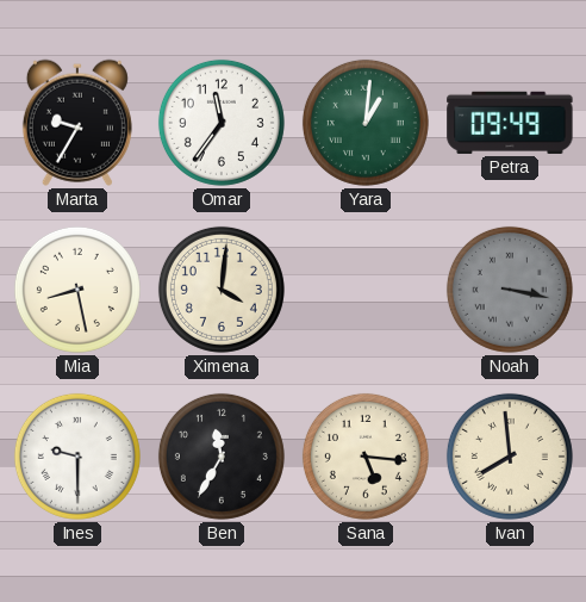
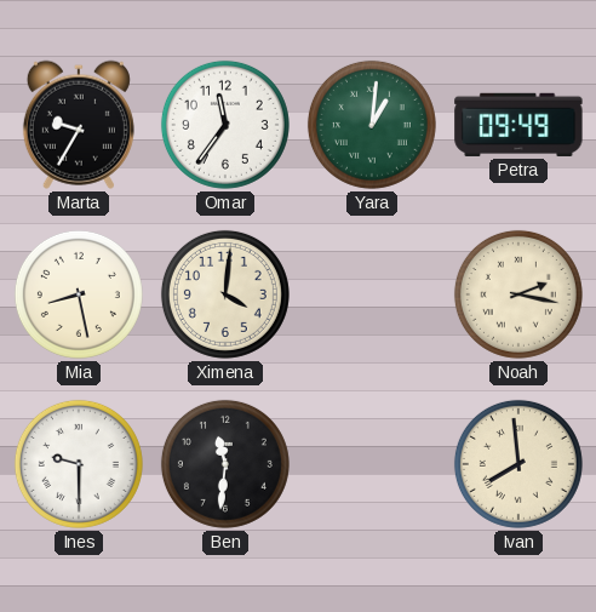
Noah: 3:17 -> 2:17
Noah dial: grey -> cream
Ben: 11:35 -> 11:31
Sana: 5:16 -> none
